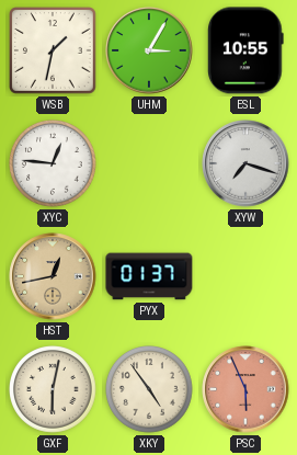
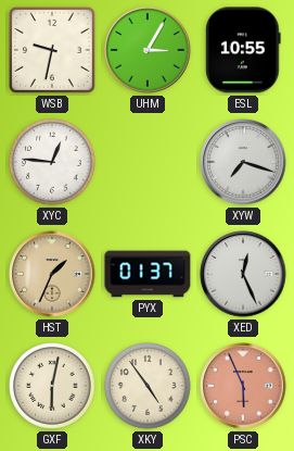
WSB: 1:32 -> 9:32
HST: 12:43 -> 1:34
XED: none -> 12:26
